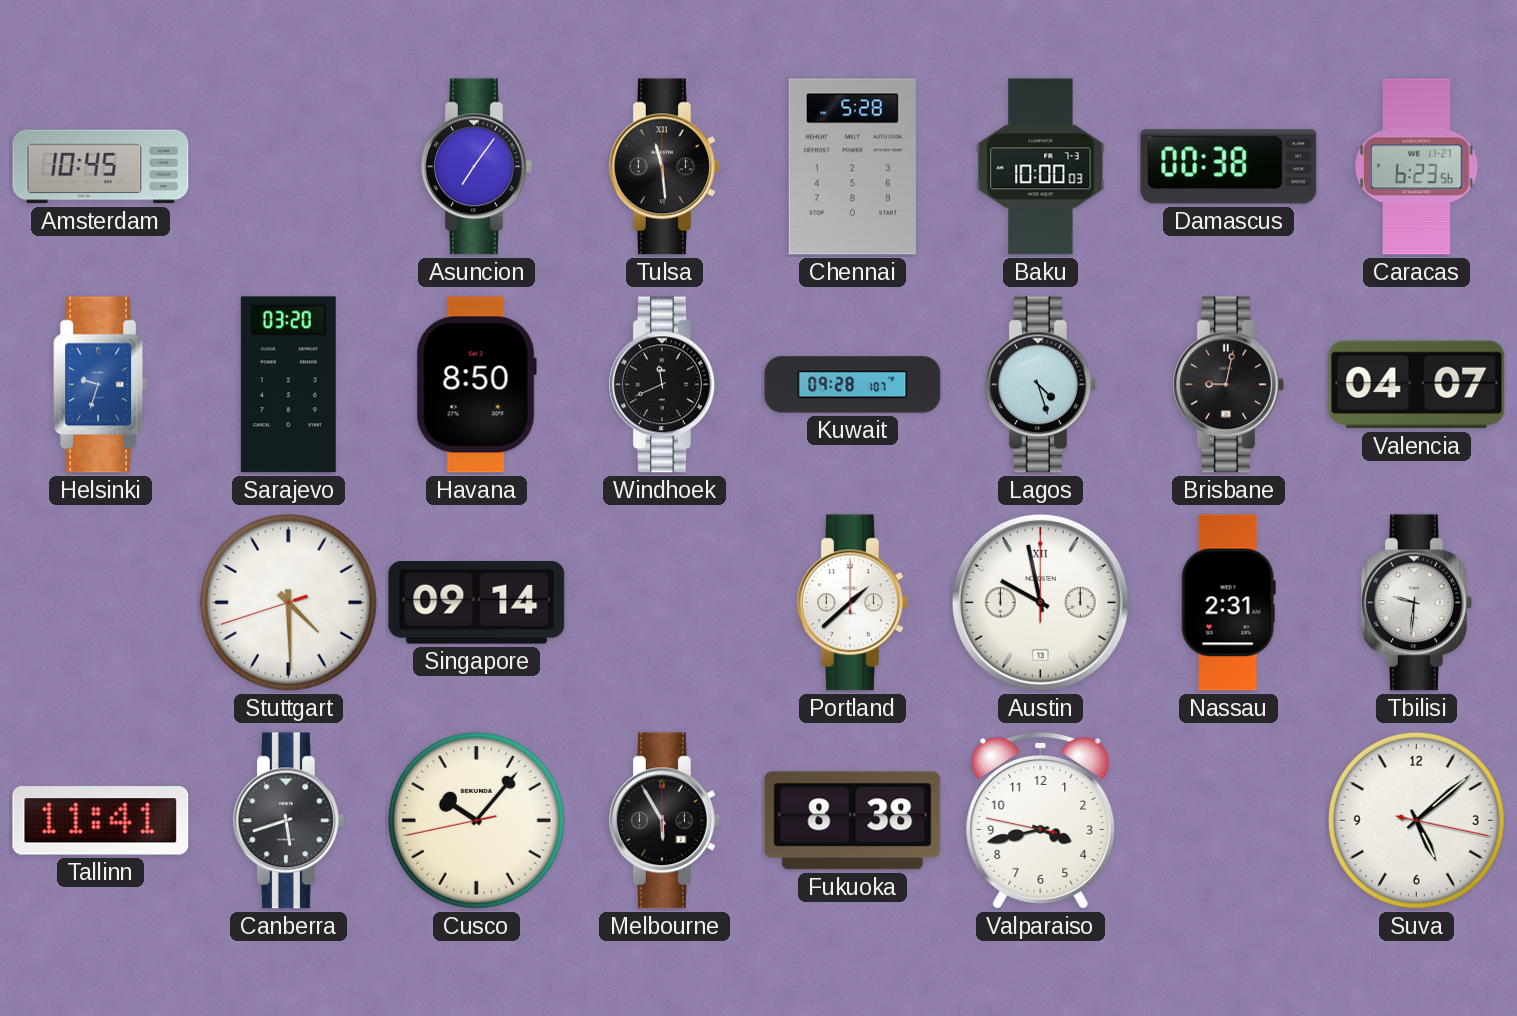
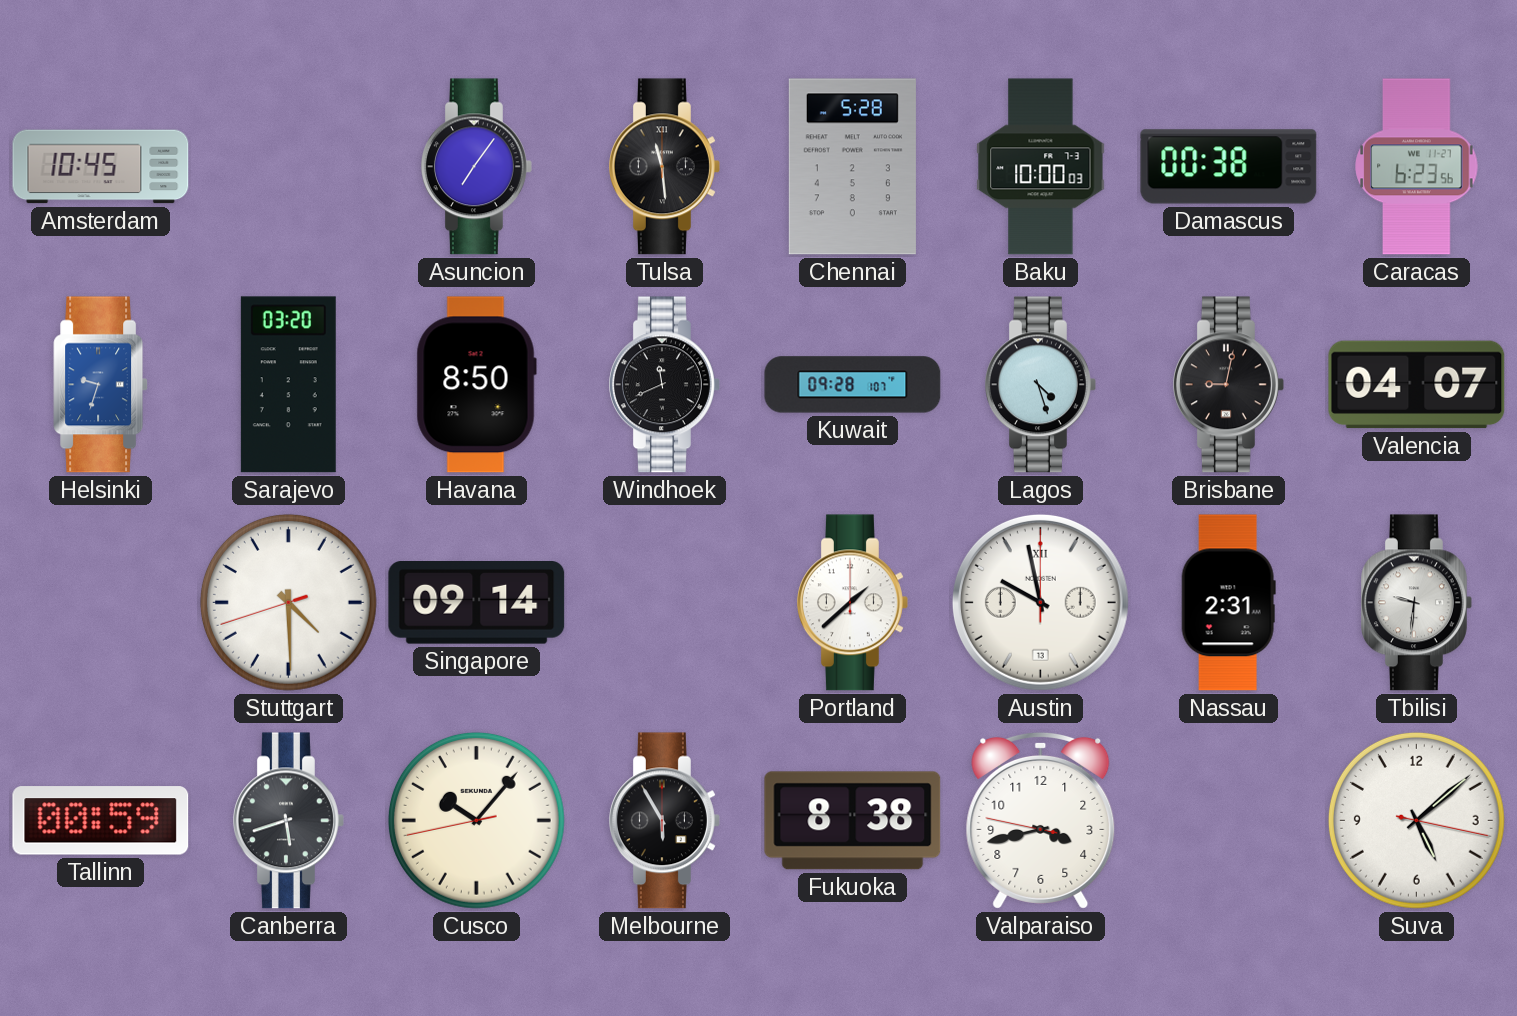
Tallinn: 11:41 -> 00:59
